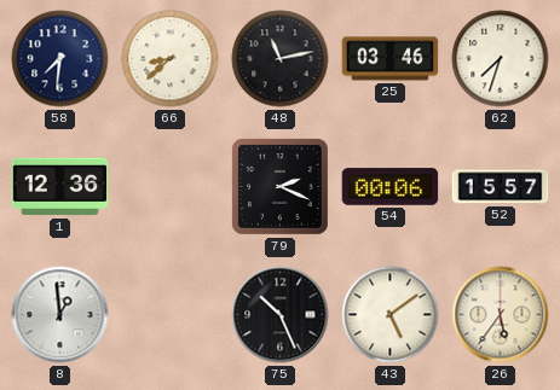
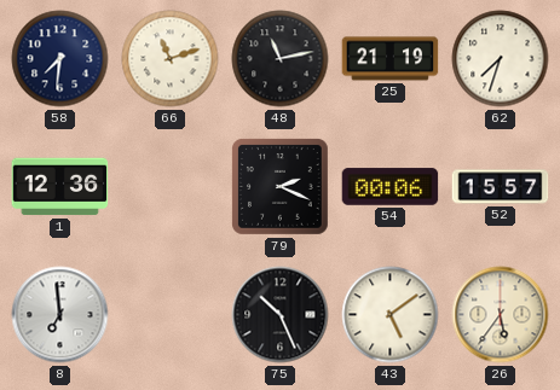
66: 8:38 -> 11:12
25: 03:46 -> 21:19
8: 12:59 -> 6:59
